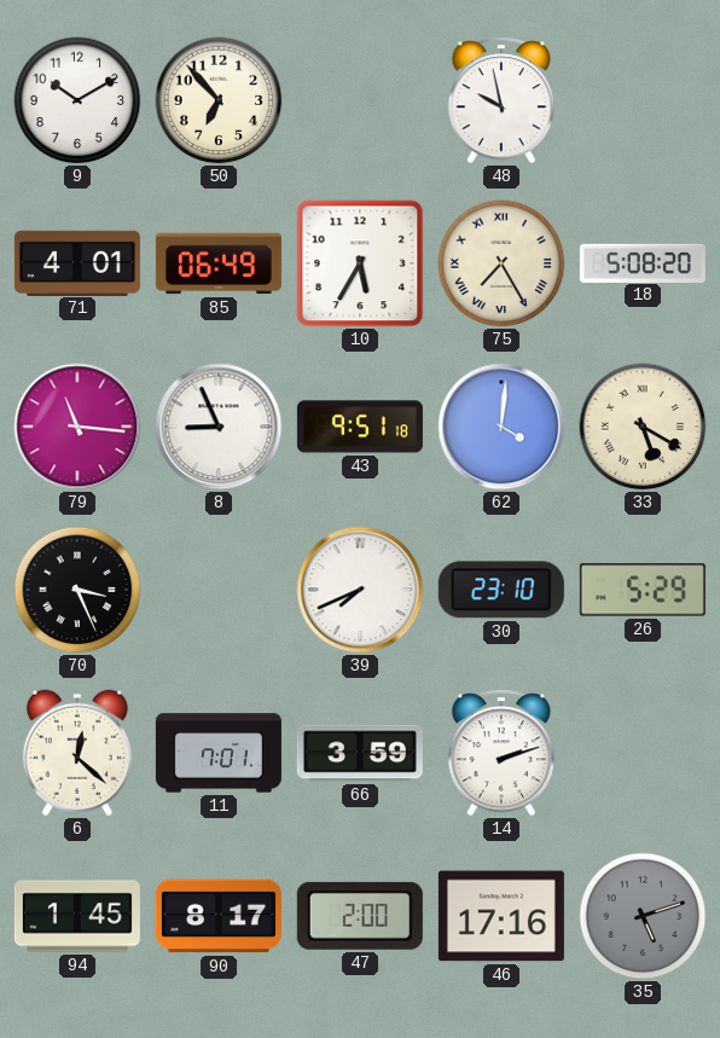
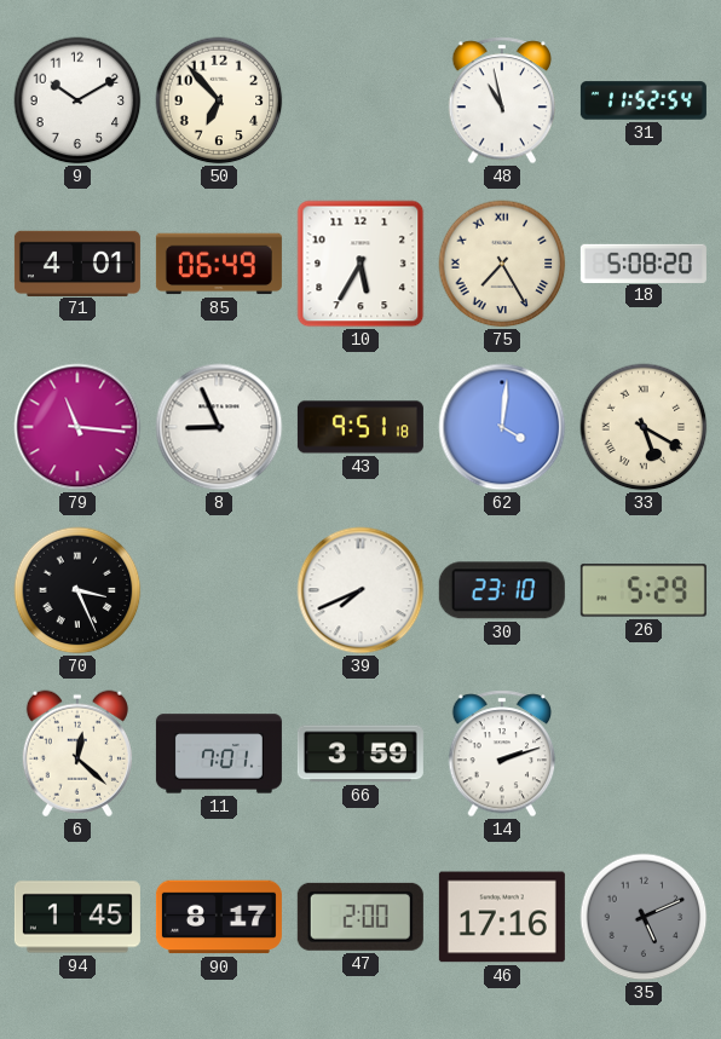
48: 9:58 -> 10:58
31: none -> 11:52
35: 5:12 -> 5:11
